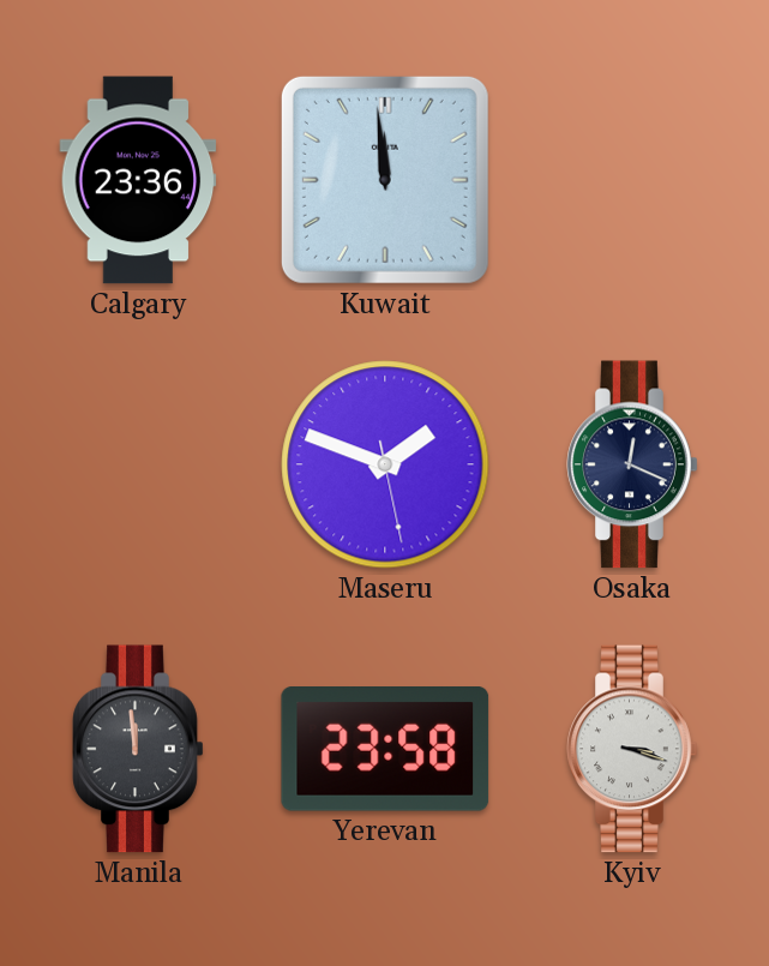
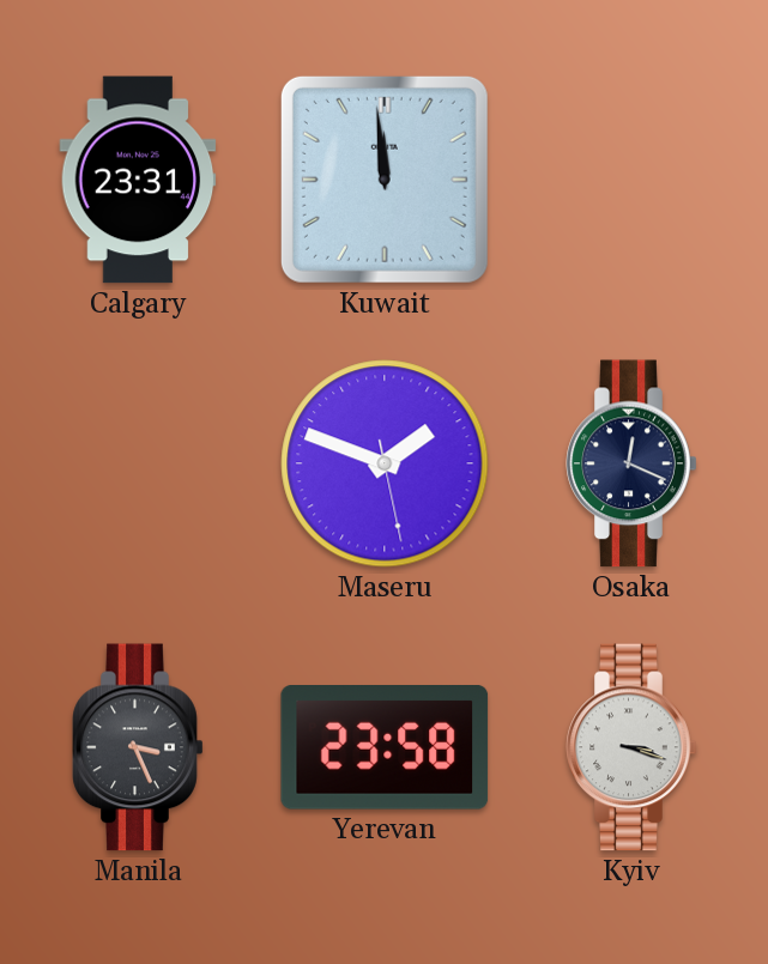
Calgary: 23:36 -> 23:31
Manila: 11:59 -> 3:26
